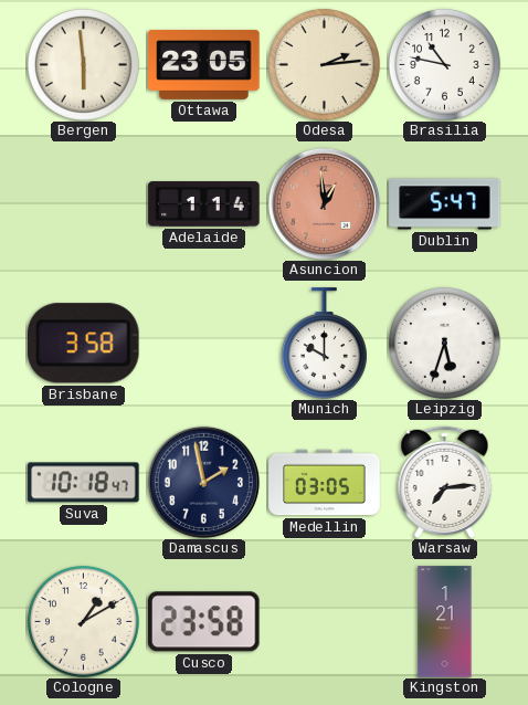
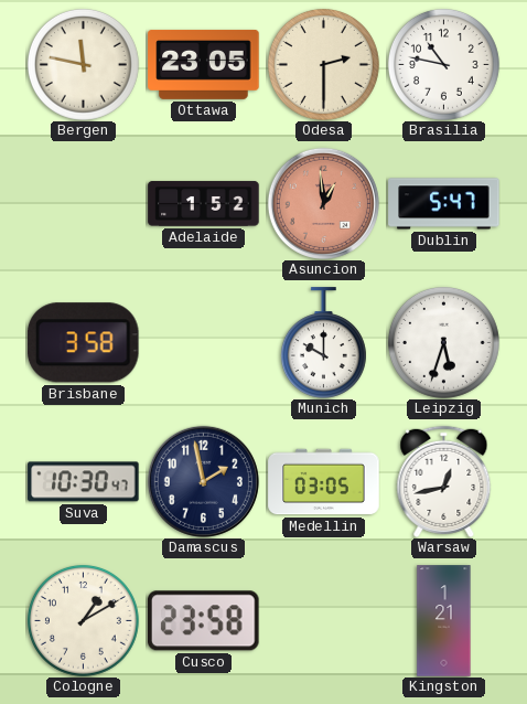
Bergen: 5:59 -> 11:47
Odesa: 2:14 -> 2:30
Adelaide: 1:14 -> 1:52
Suva: 10:18 -> 10:30
Warsaw: 7:14 -> 12:43
